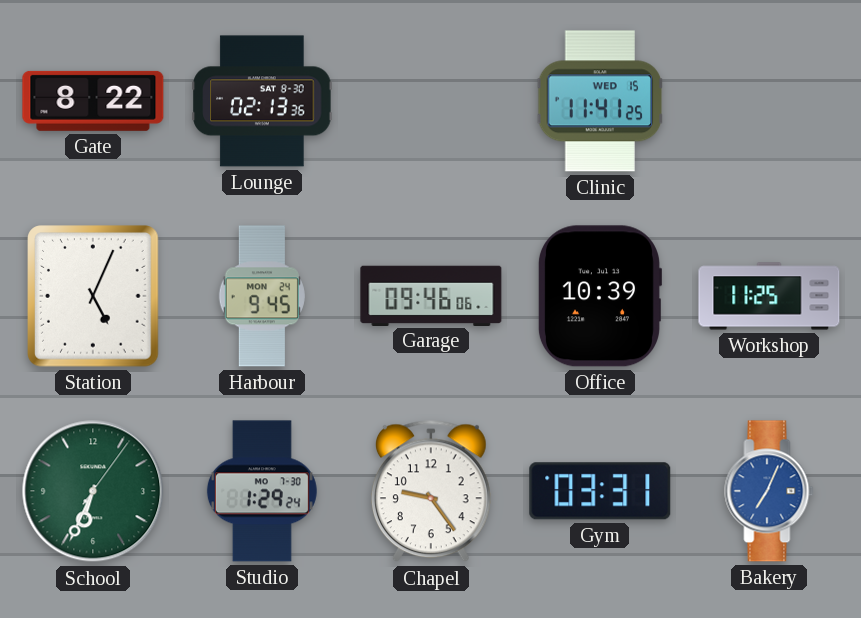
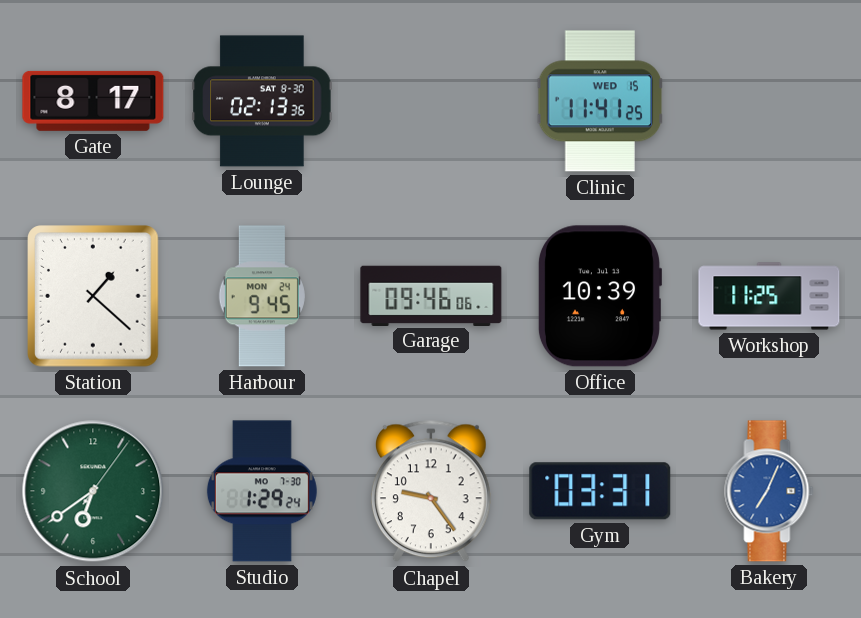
Gate: 8:22 -> 8:17
Station: 5:04 -> 1:22
School: 6:34 -> 6:39
